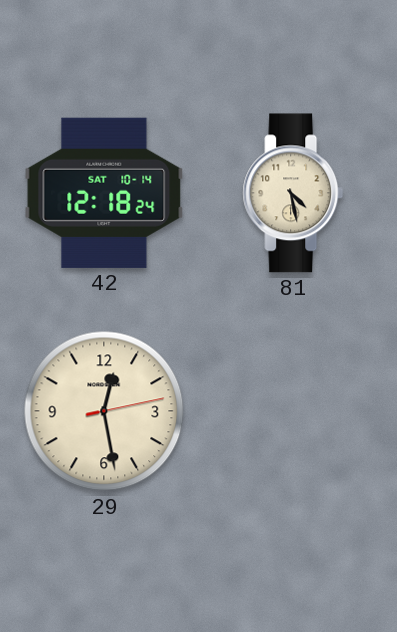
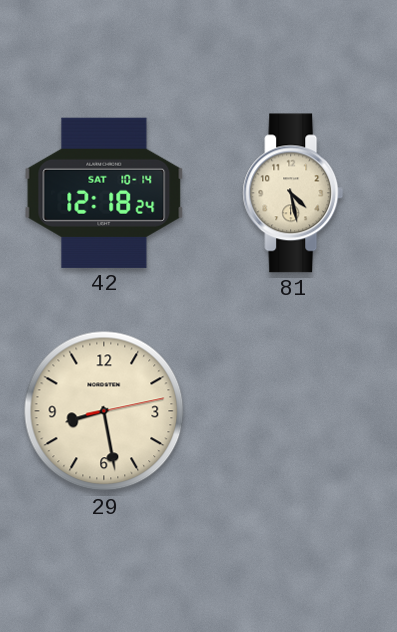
29: 12:28 -> 8:28
